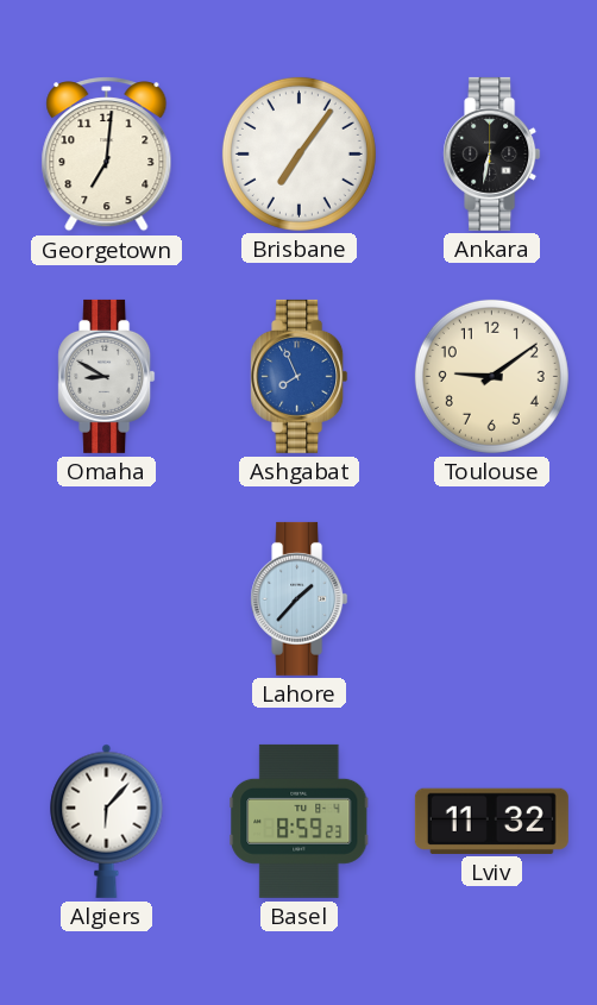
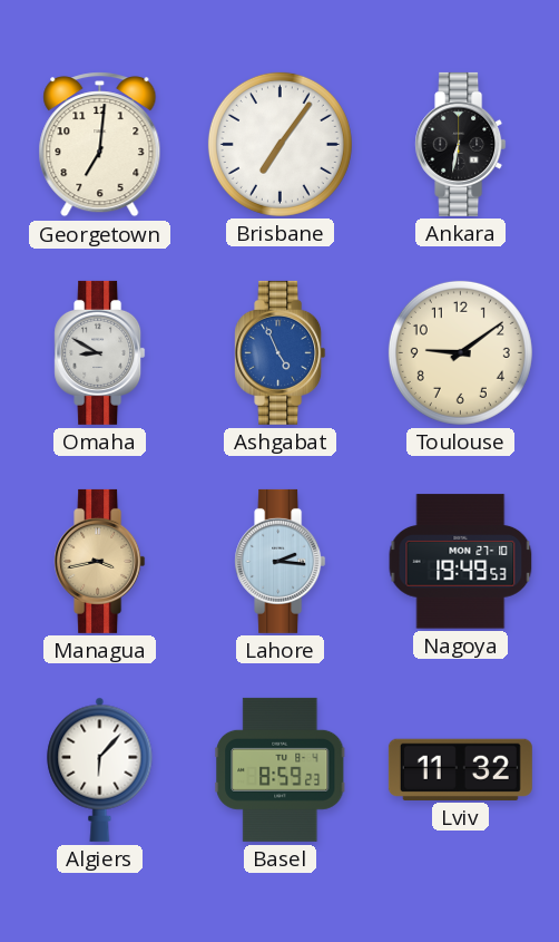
Ashgabat: 7:56 -> 4:56
Managua: none -> 3:43
Lahore: 1:37 -> 2:16
Nagoya: none -> 19:49
